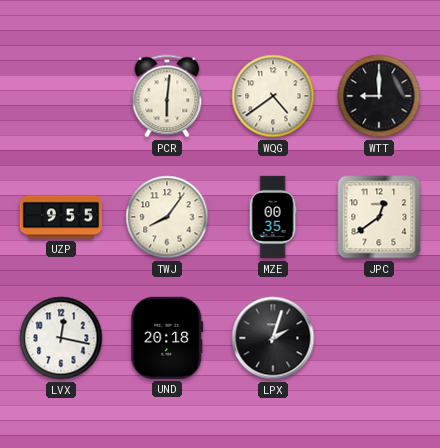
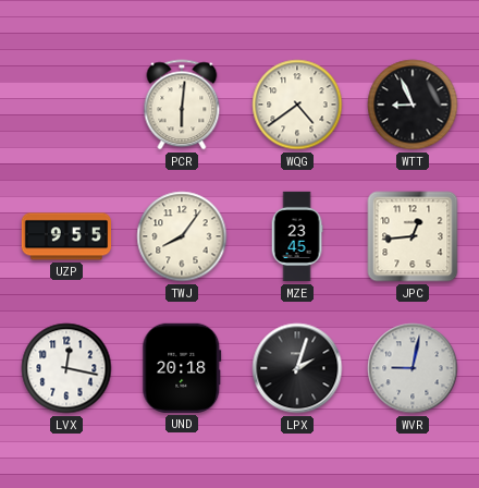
WTT: 9:00 -> 8:56
MZE: 00:35 -> 23:45
JPC: 12:39 -> 12:44
WVR: none -> 9:02
